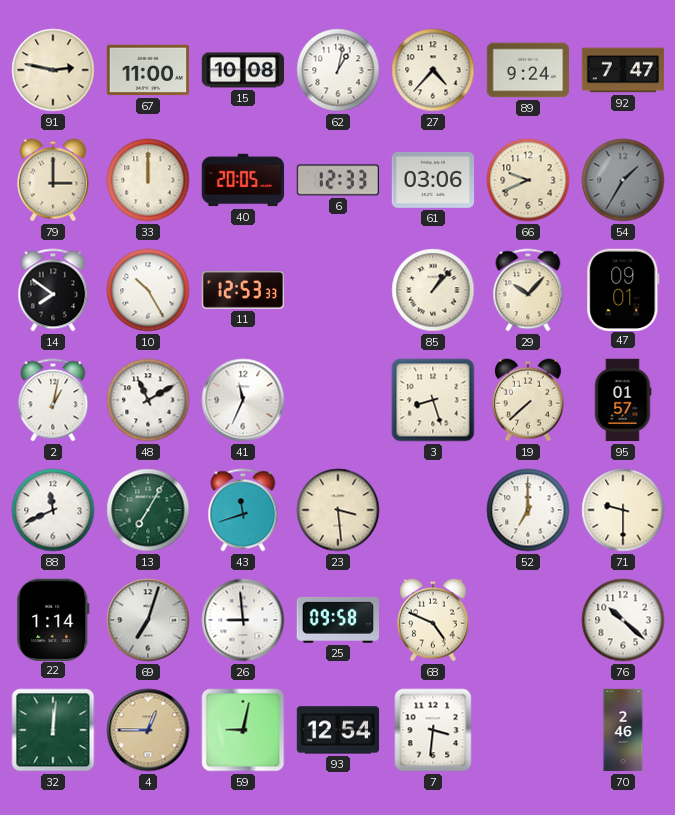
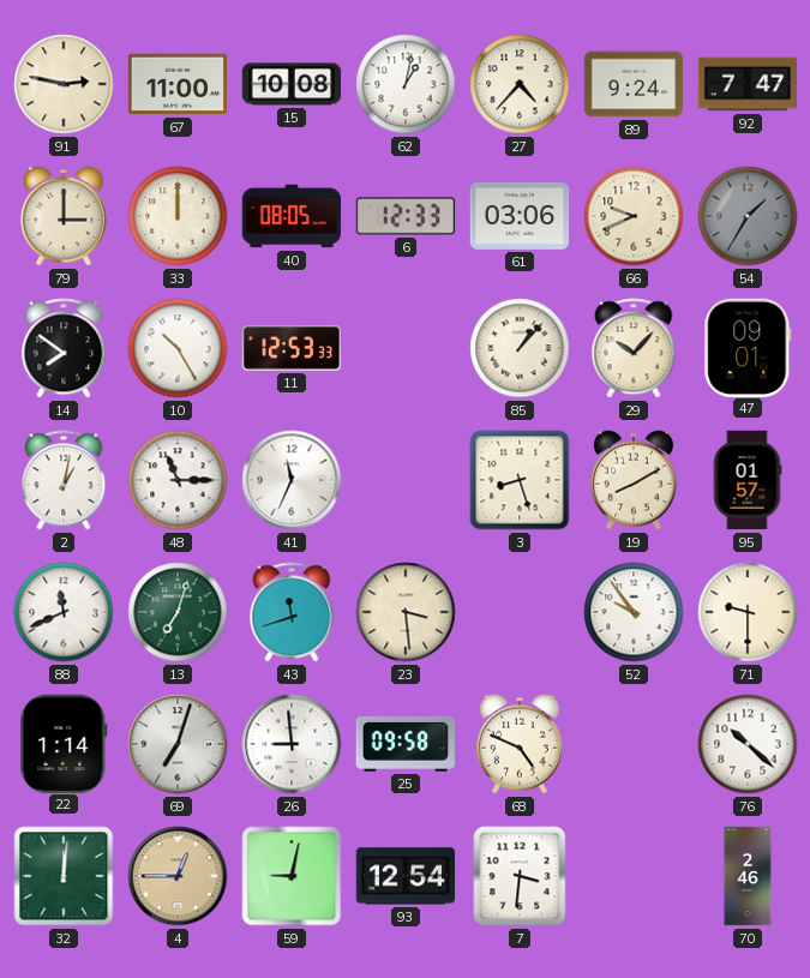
40: 20:05 -> 08:05
48: 11:10 -> 11:15
19: 7:38 -> 8:10
13: 7:05 -> 7:03
52: 7:00 -> 9:54
